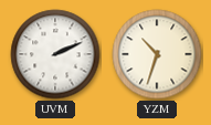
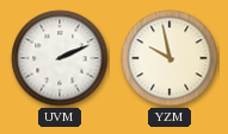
YZM: 10:33 -> 9:58
